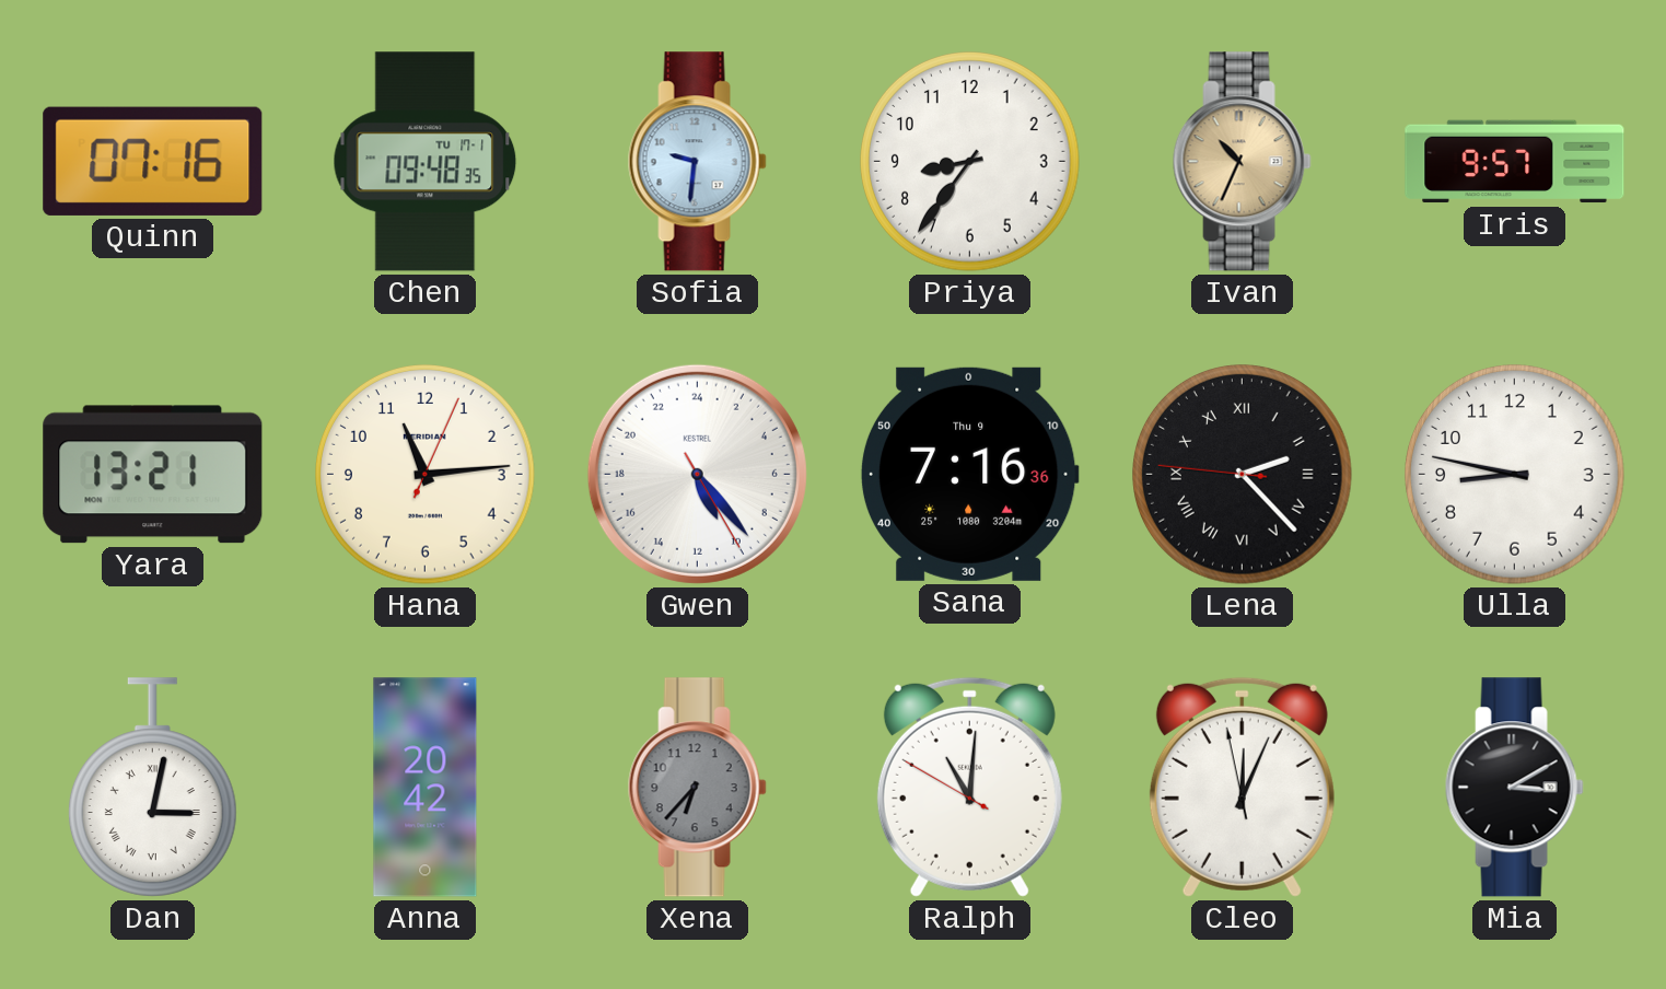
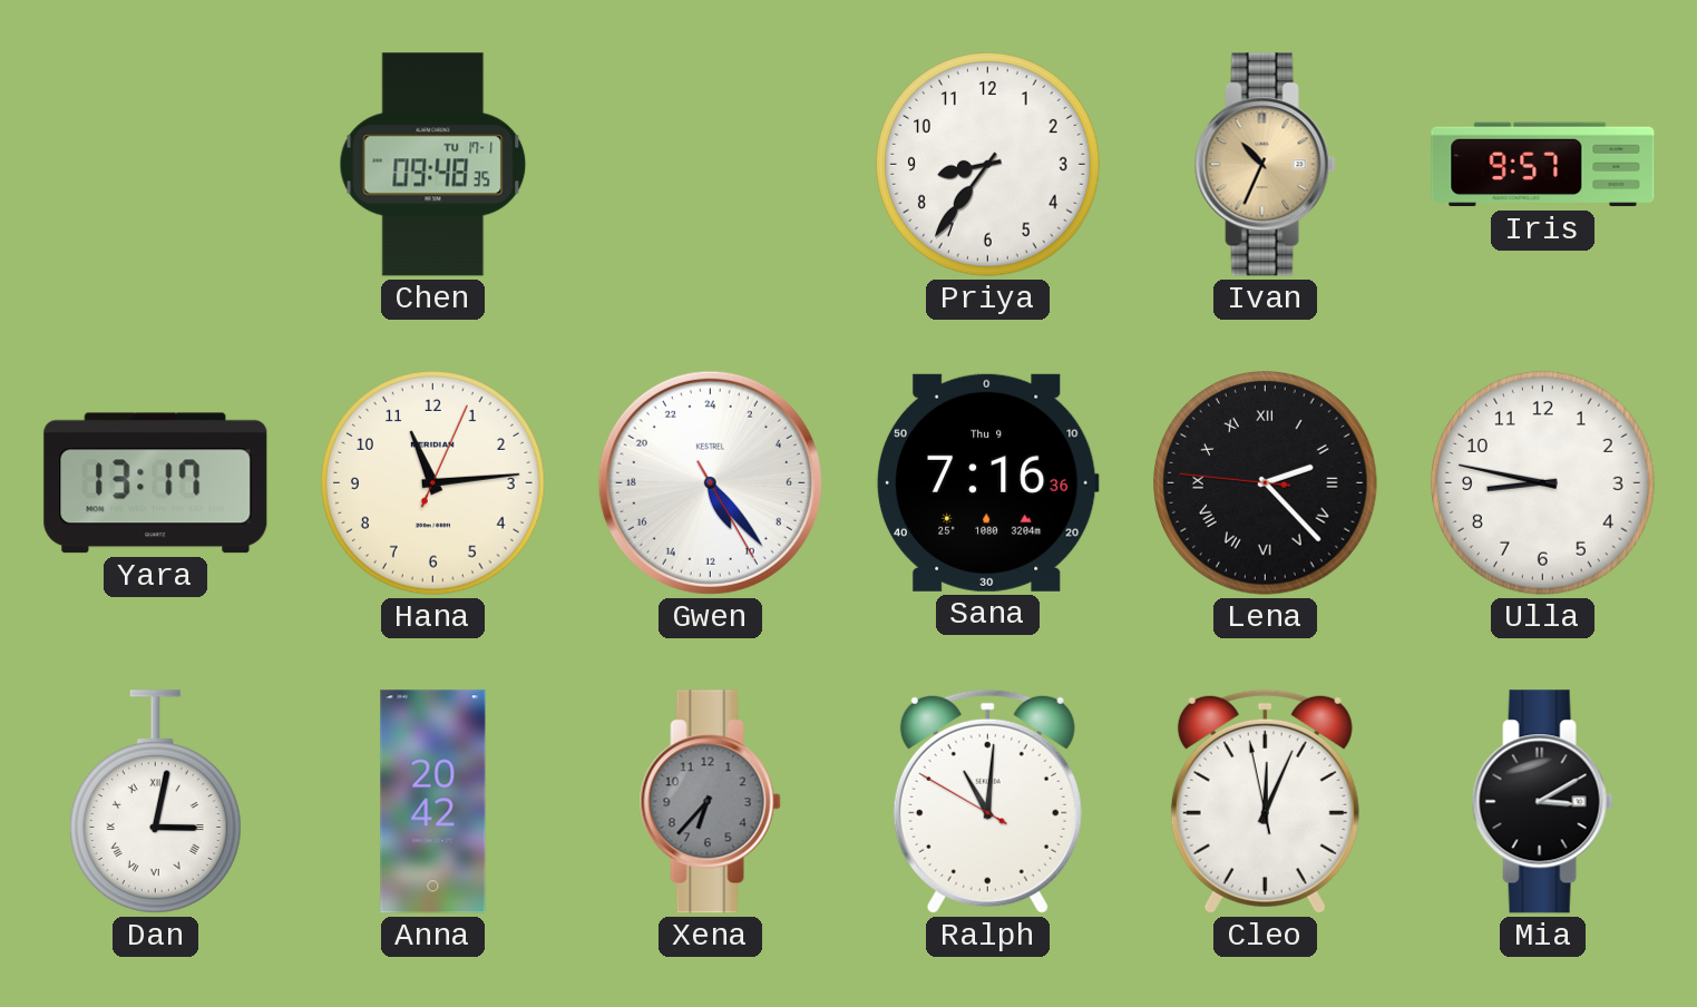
Quinn: 07:16 -> none
Sofia: 9:31 -> none
Yara: 13:21 -> 13:17
